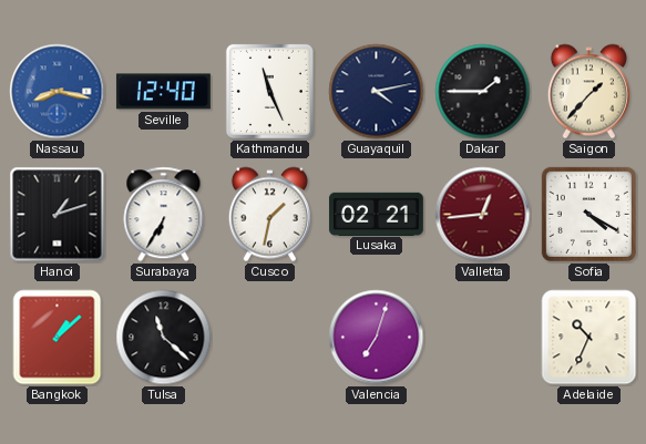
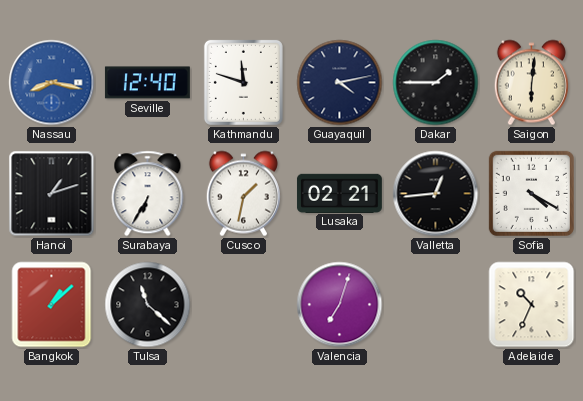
Kathmandu: 11:26 -> 11:48
Saigon: 1:37 -> 6:01
Valletta dial: burgundy -> black
